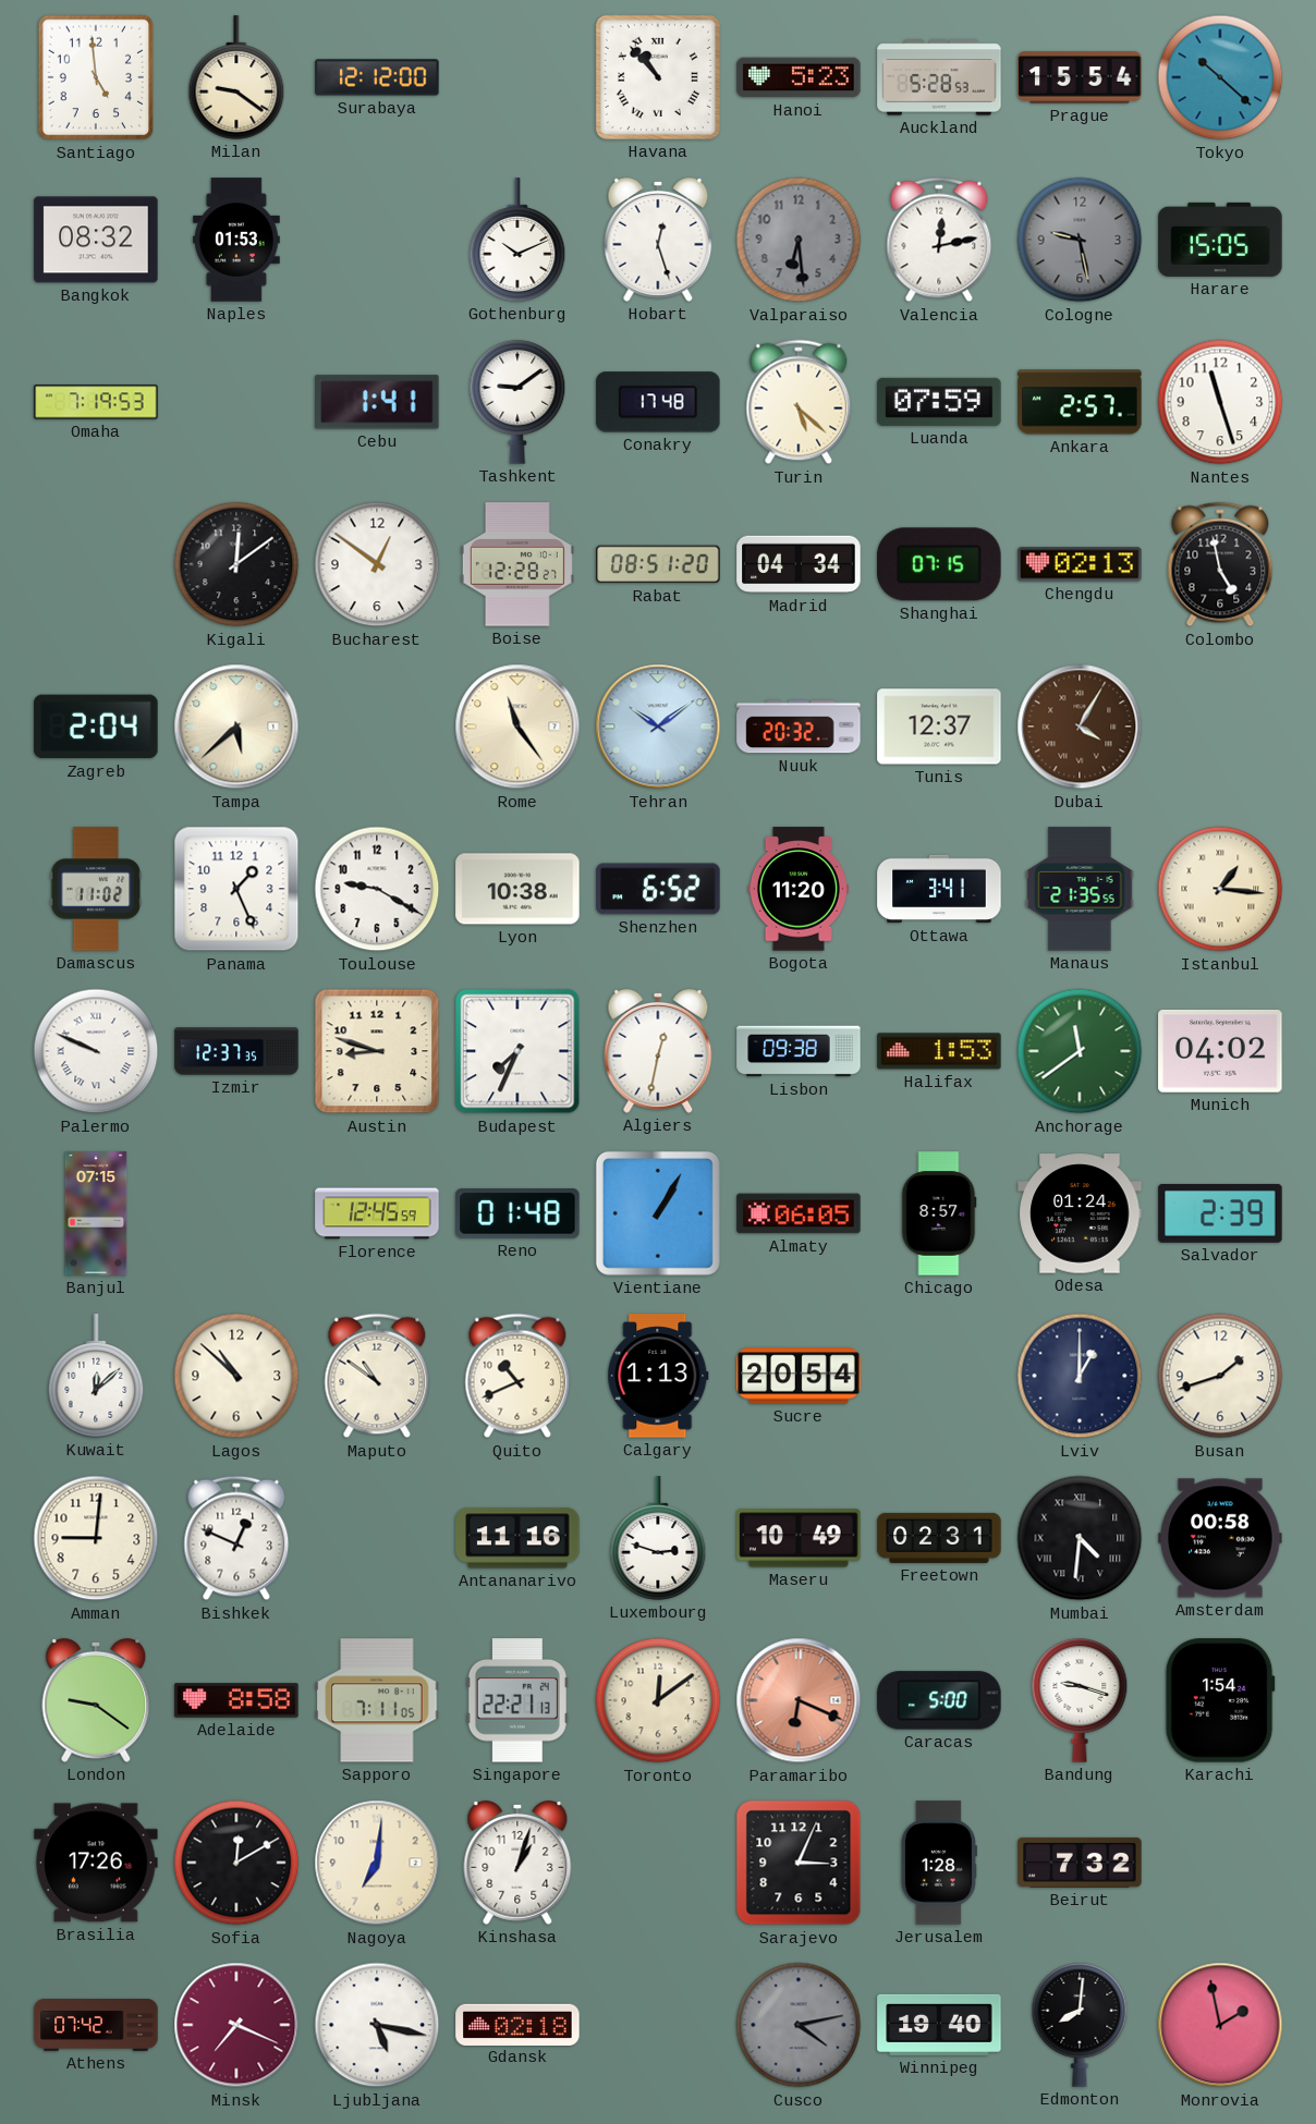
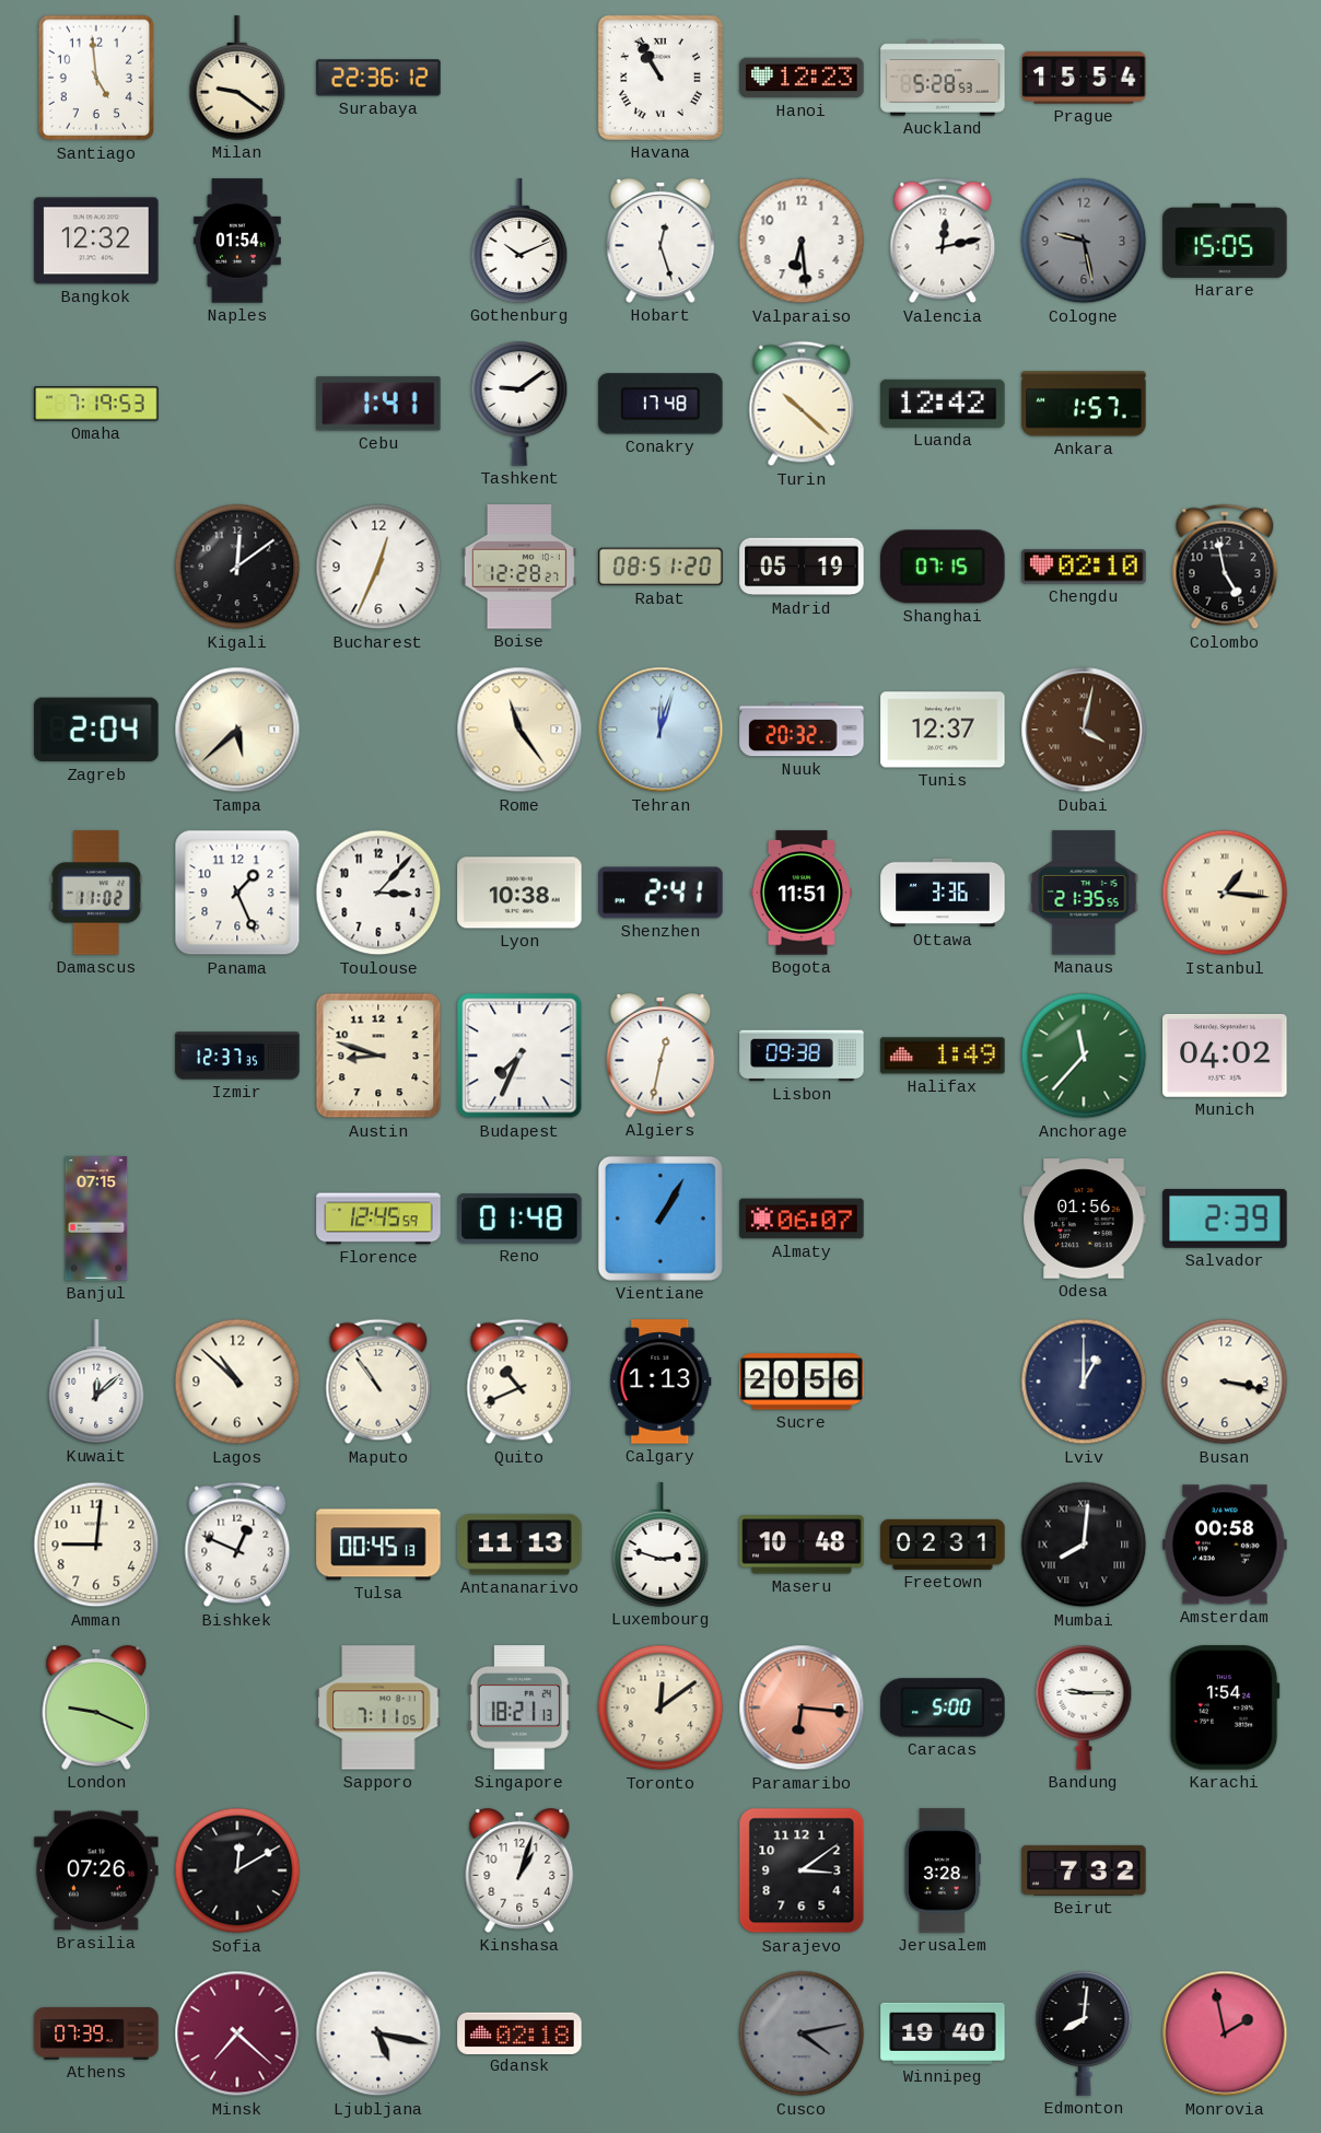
Surabaya: 12:12 -> 22:36
Havana: 10:53 -> 10:55
Hanoi: 5:23 -> 12:23
Tokyo: 10:22 -> none
Bangkok: 08:32 -> 12:32
Naples: 01:53 -> 01:54
Valparaiso dial: grey -> white
Turin: 5:22 -> 10:22
Luanda: 07:59 -> 12:42
Ankara: 2:57 -> 1:57
Nantes: 11:27 -> none
Bucharest: 12:51 -> 12:34
Madrid: 04:34 -> 05:19
Chengdu: 02:13 -> 02:10
Tehran: 10:09 -> 12:03
Dubai: 4:05 -> 4:02
Toulouse: 9:20 -> 3:07
Shenzhen: 6:52 -> 2:41
Bogota: 11:20 -> 11:51
Ottawa: 3:41 -> 3:36
Palermo: 9:49 -> none
Halifax: 1:53 -> 1:49
Anchorage: 11:39 -> 11:37
Almaty: 06:05 -> 06:07
Chicago: 8:57 -> none
Odesa: 01:24 -> 01:56
Maputo: 10:51 -> 10:54
Sucre: 20:54 -> 20:56
Busan: 1:42 -> 3:17
Tulsa: none -> 00:45
Antananarivo: 11:16 -> 11:13
Maseru: 10:49 -> 10:48
Mumbai: 4:31 -> 8:01
London: 9:21 -> 9:19
Adelaide: 8:58 -> none
Singapore: 22:21 -> 18:21
Paramaribo: 6:19 -> 6:16
Bandung: 9:18 -> 9:15
Brasilia: 17:26 -> 07:26
Nagoya: 7:01 -> none
Sarajevo: 3:04 -> 3:09
Jerusalem: 1:28 -> 3:28
Athens: 07:42 -> 07:39
Minsk: 7:19 -> 7:22
